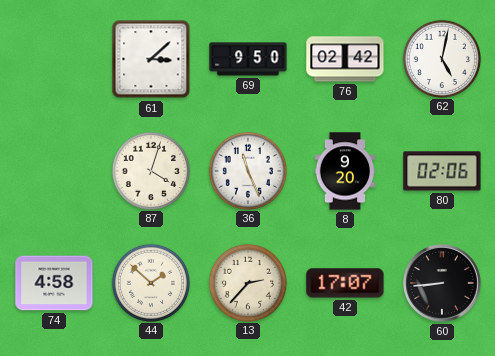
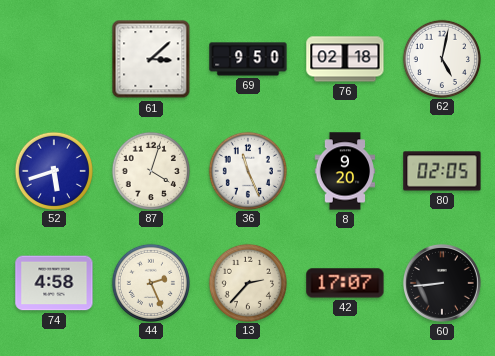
76: 02:42 -> 02:18
52: none -> 5:42
80: 02:06 -> 02:05
44: 1:52 -> 2:26
